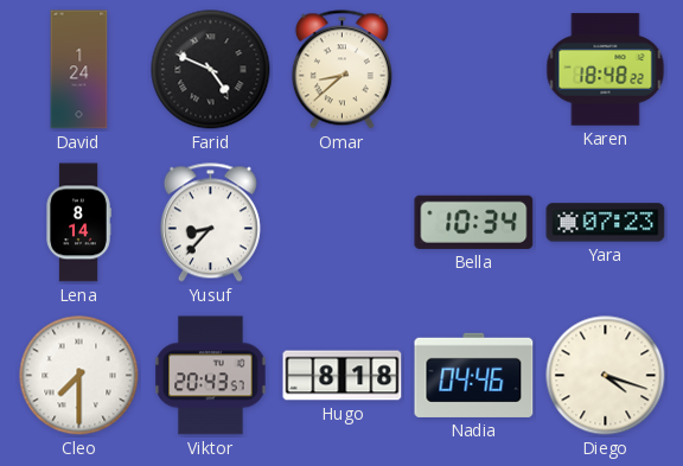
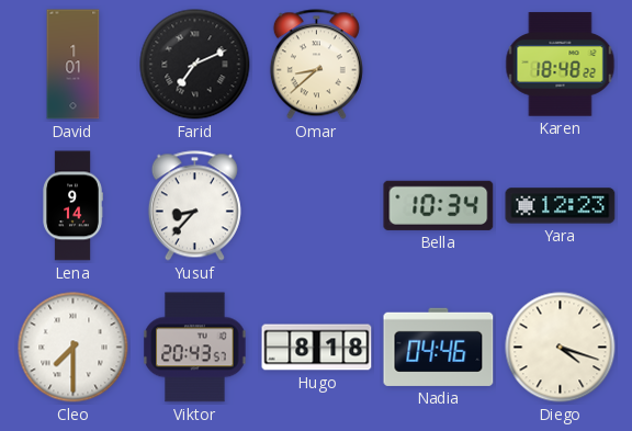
David: 1:24 -> 1:01
Farid: 4:49 -> 7:11
Lena: 8:14 -> 9:14
Yara: 07:23 -> 12:23
